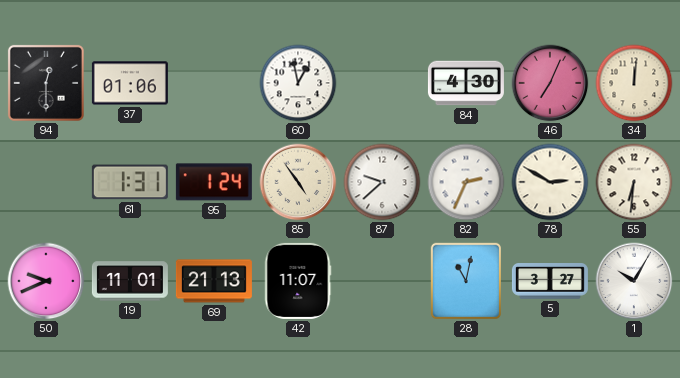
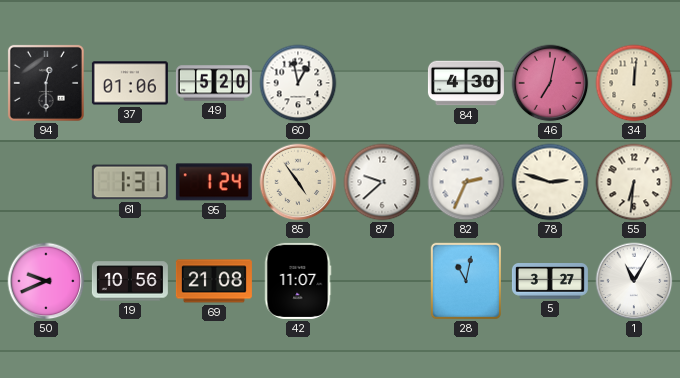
49: none -> 5:20
46: 7:04 -> 7:02
78: 2:50 -> 2:48
19: 11:01 -> 10:56
69: 21:13 -> 21:08
1: 10:05 -> 11:05
